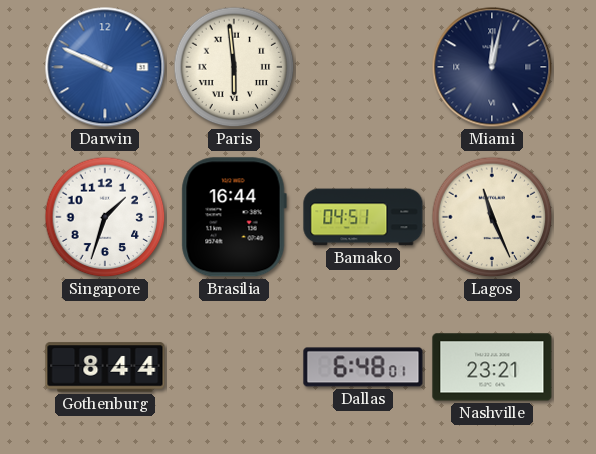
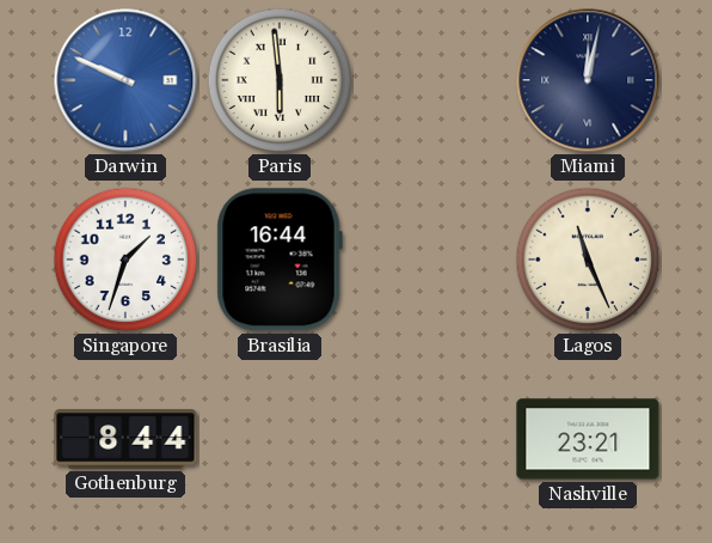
Bamako: 04:51 -> none
Dallas: 6:48 -> none
